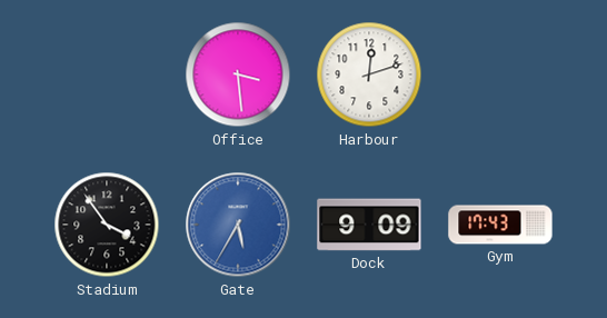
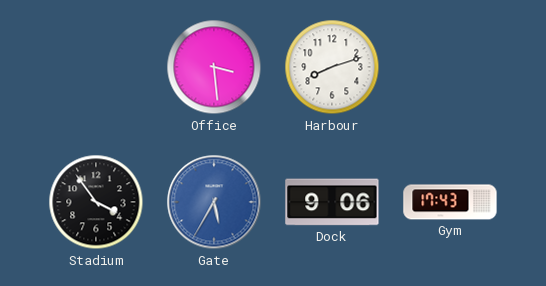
Harbour: 12:12 -> 8:12
Dock: 9:09 -> 9:06
